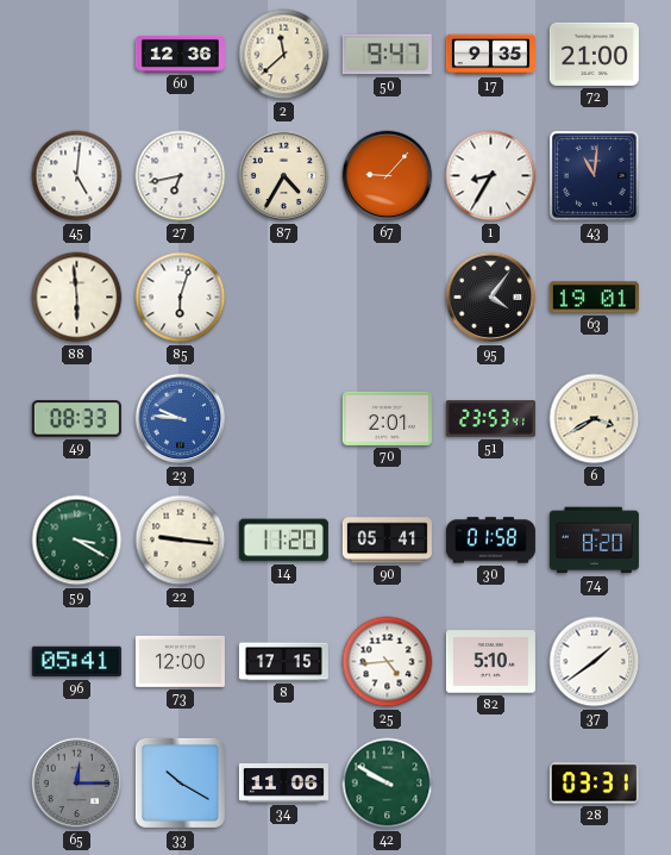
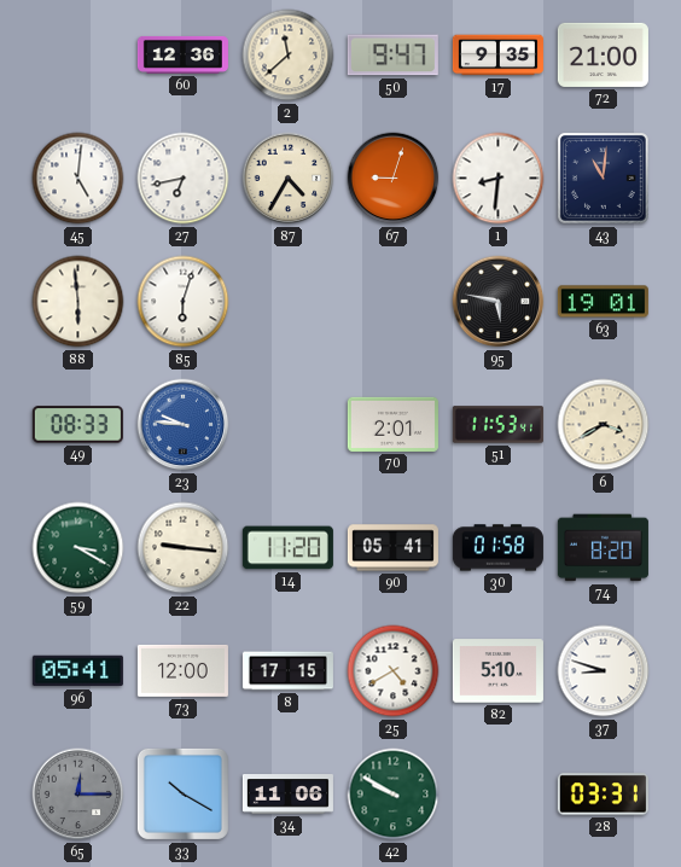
67: 9:07 -> 9:03
1: 8:35 -> 8:31
95: 4:06 -> 5:47
51: 23:53 -> 11:53
25: 4:44 -> 4:40
37: 1:39 -> 8:48
